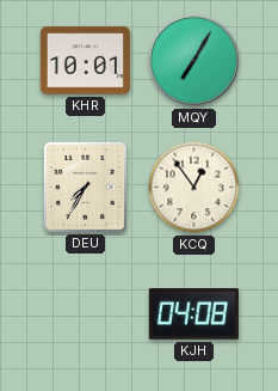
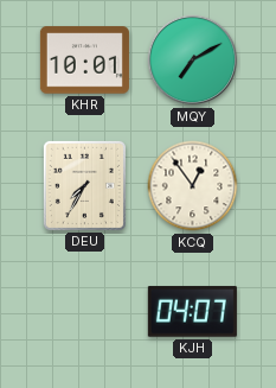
MQY: 7:05 -> 7:10
KJH: 04:08 -> 04:07
